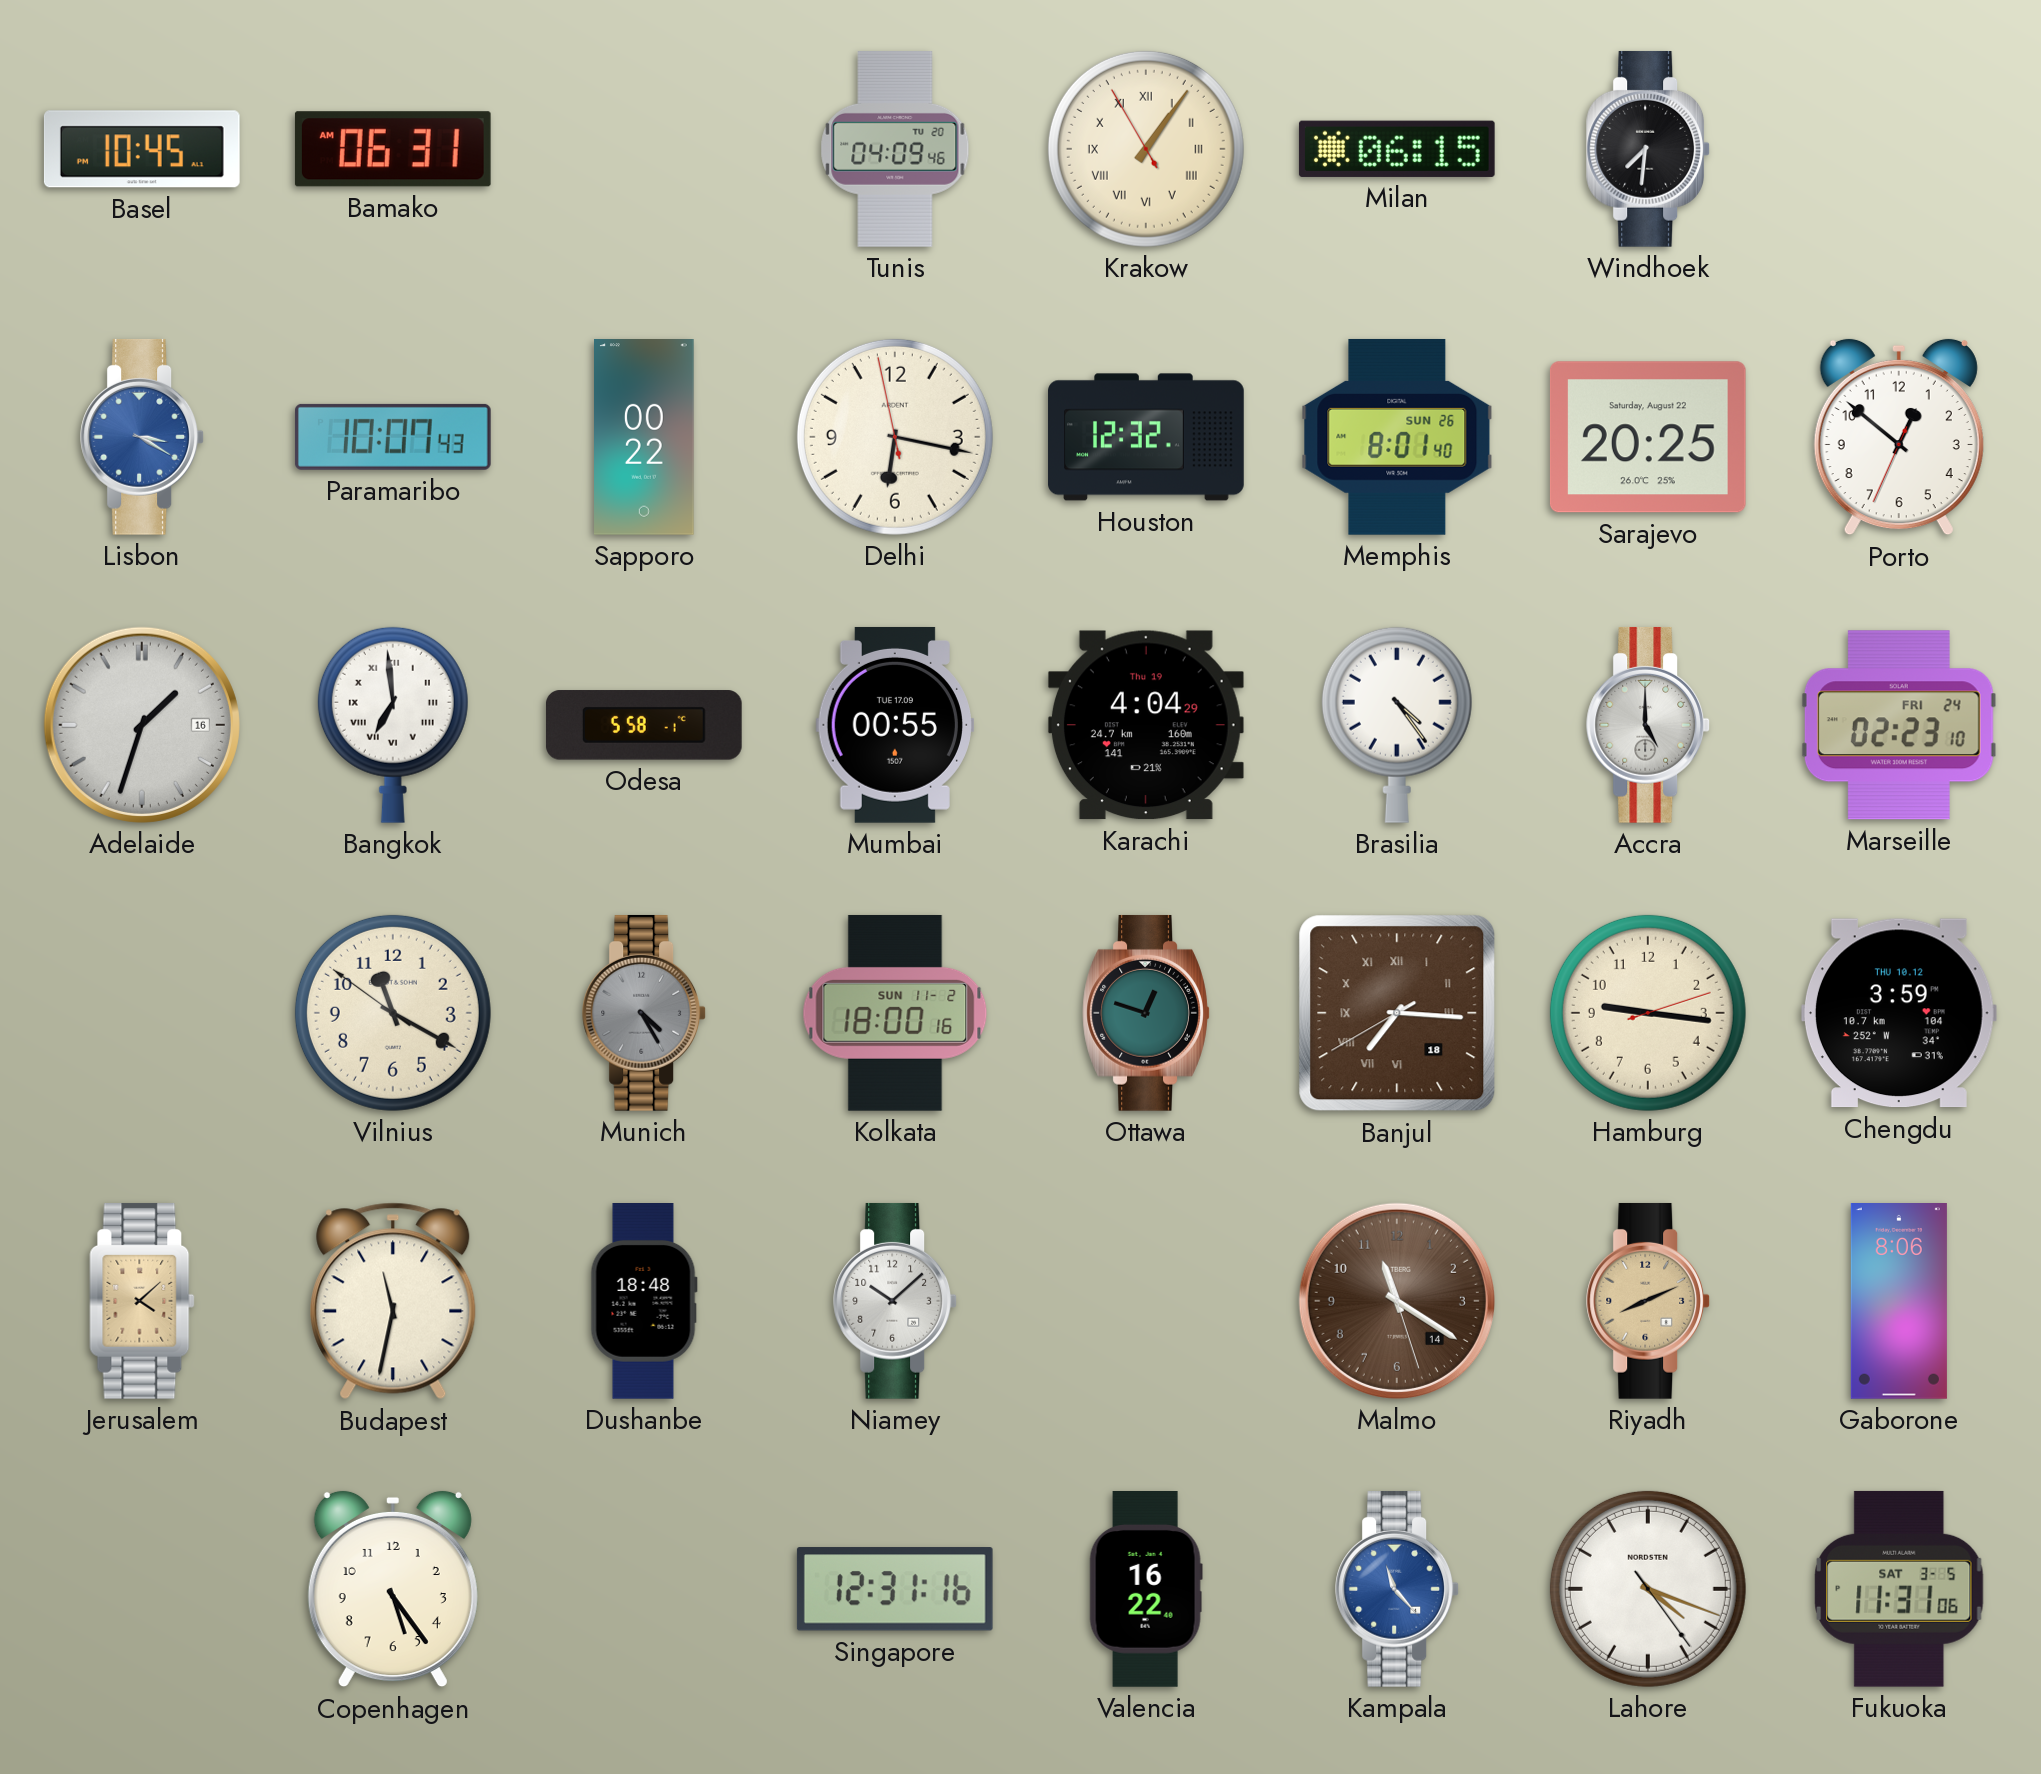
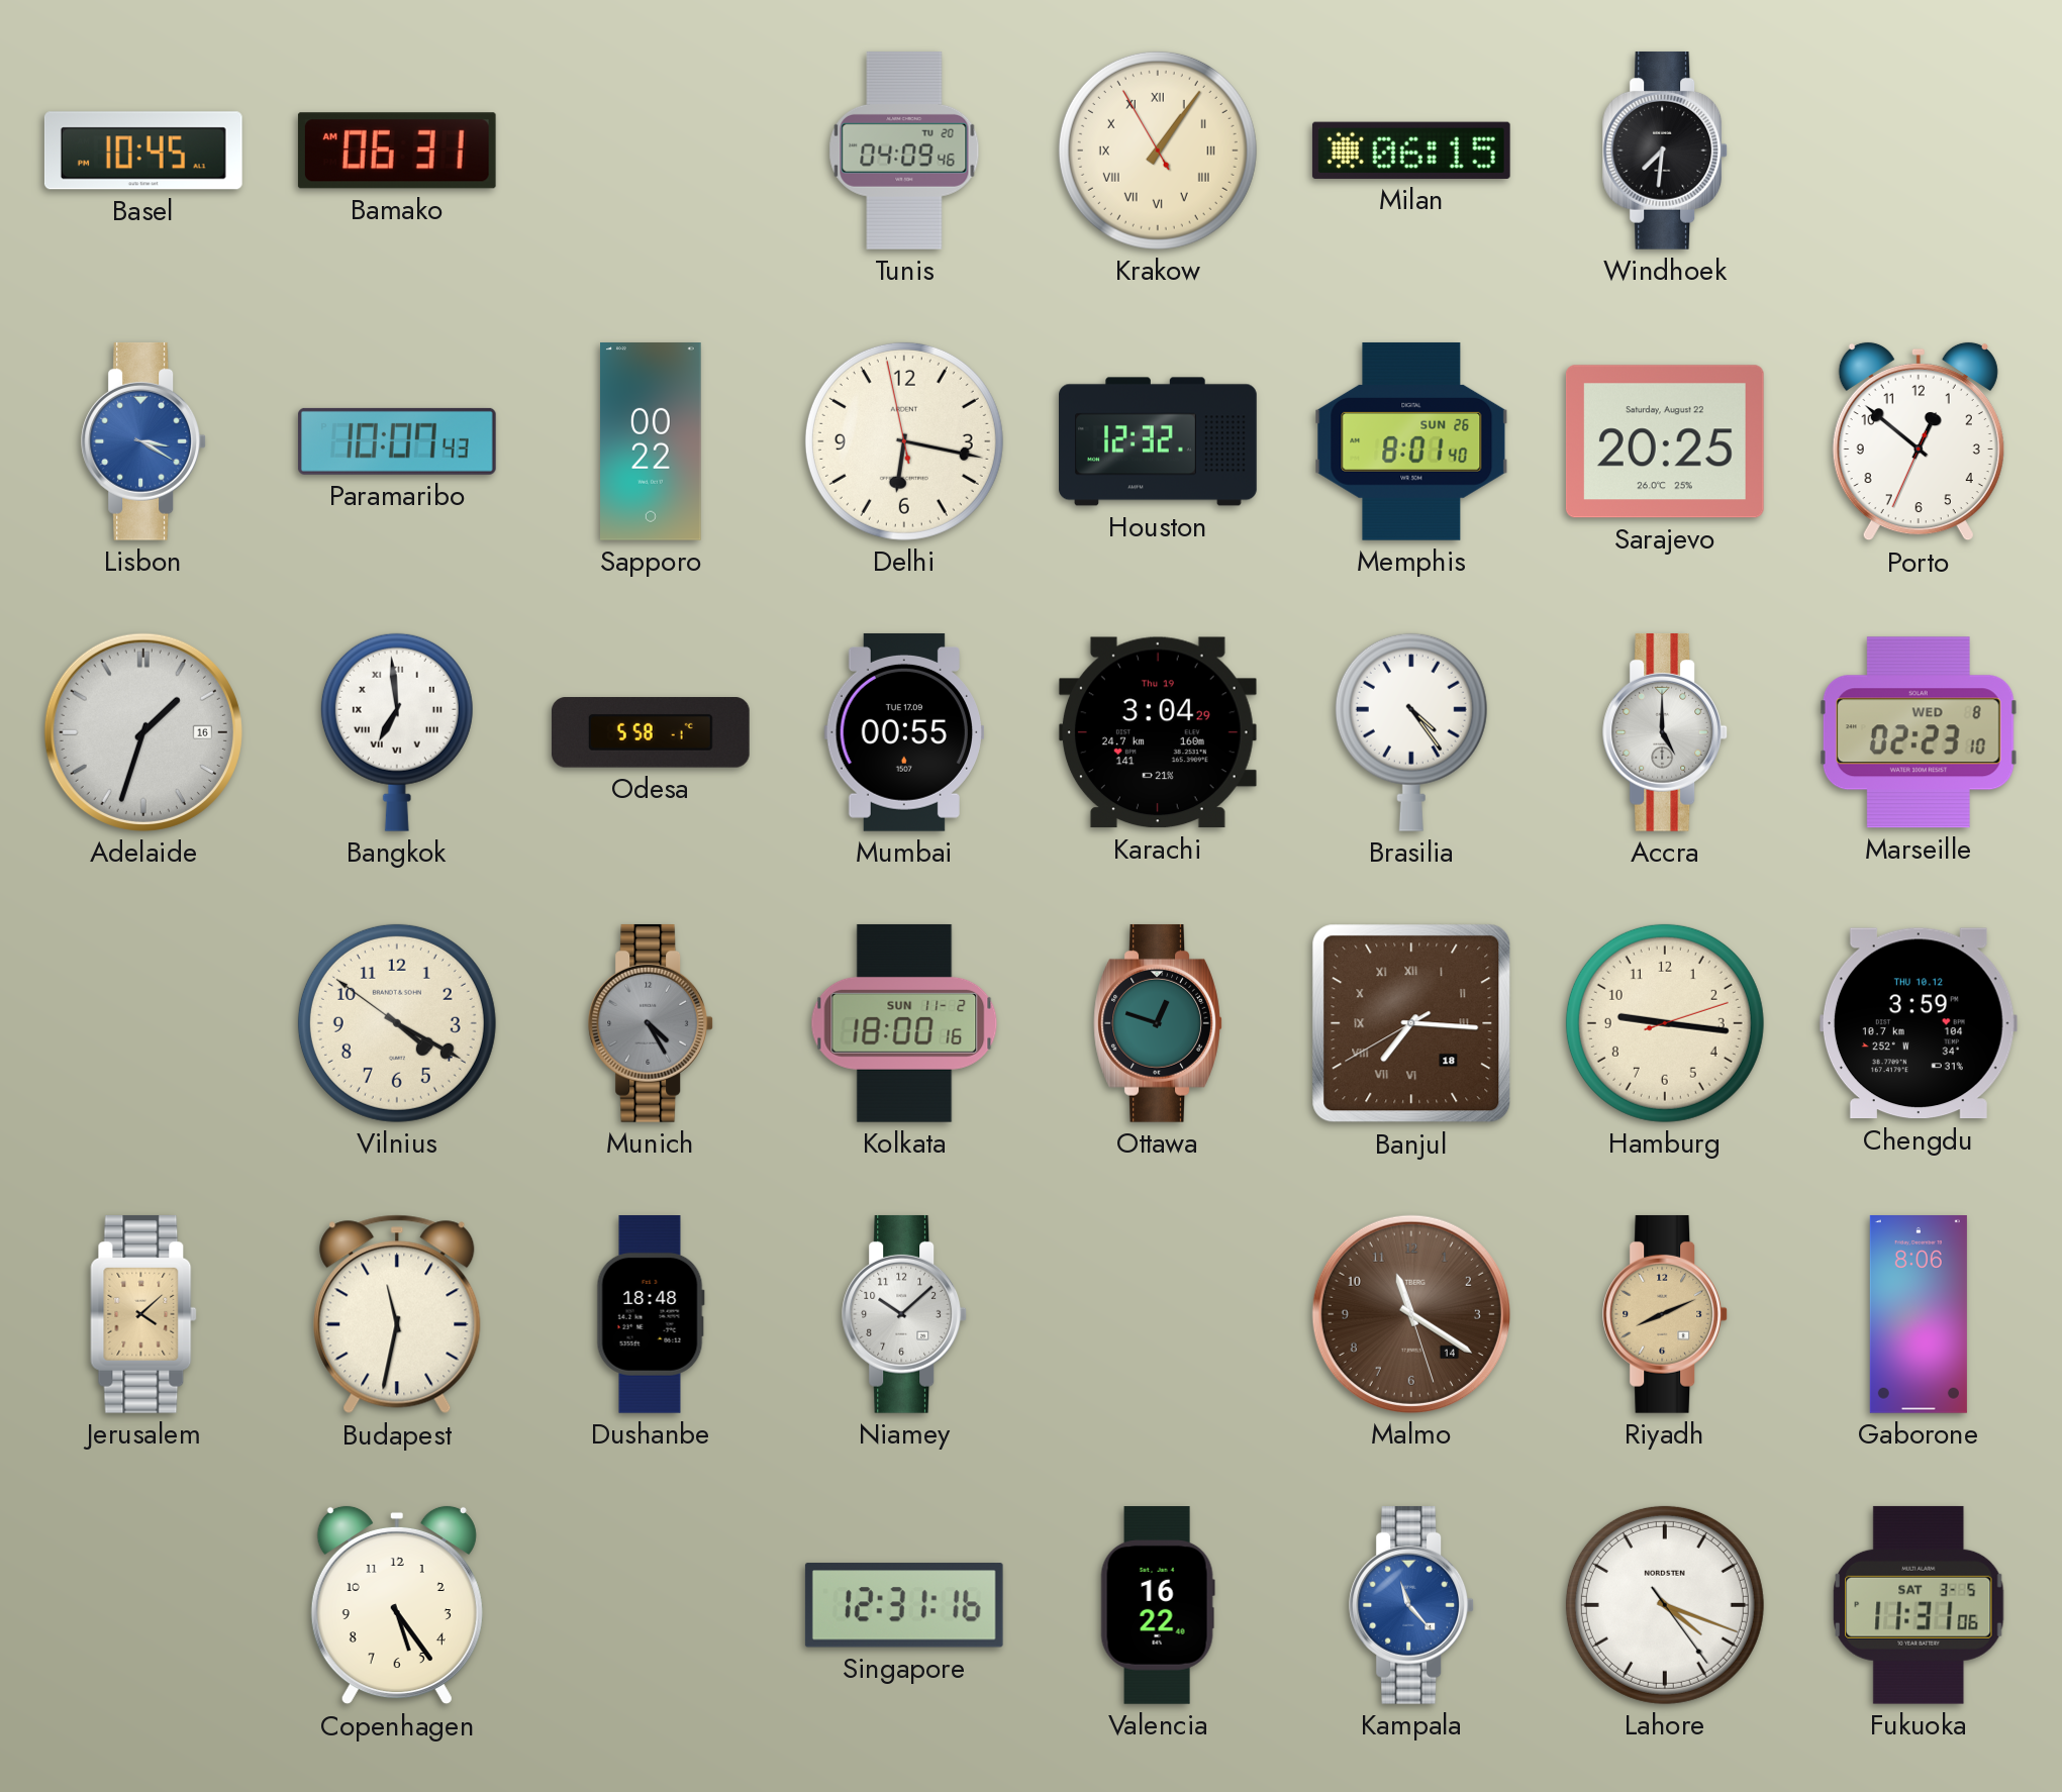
Karachi: 4:04 -> 3:04
Marseille date: FRI 24 -> WED 8
Vilnius: 11:19 -> 4:19
